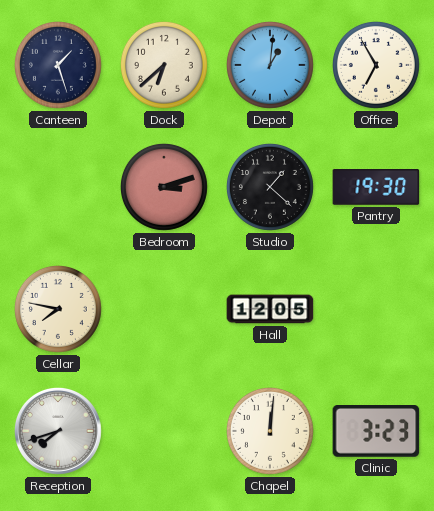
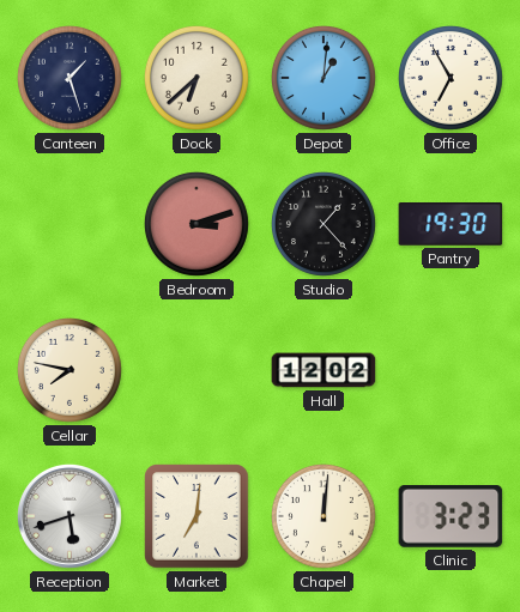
Studio: 1:22 -> 1:23
Hall: 12:05 -> 12:02
Reception: 7:42 -> 5:42
Market: none -> 7:01
